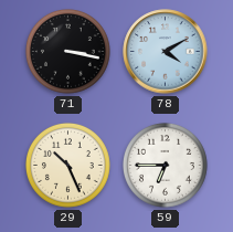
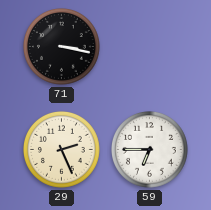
78: 4:10 -> none
29: 10:26 -> 2:26
